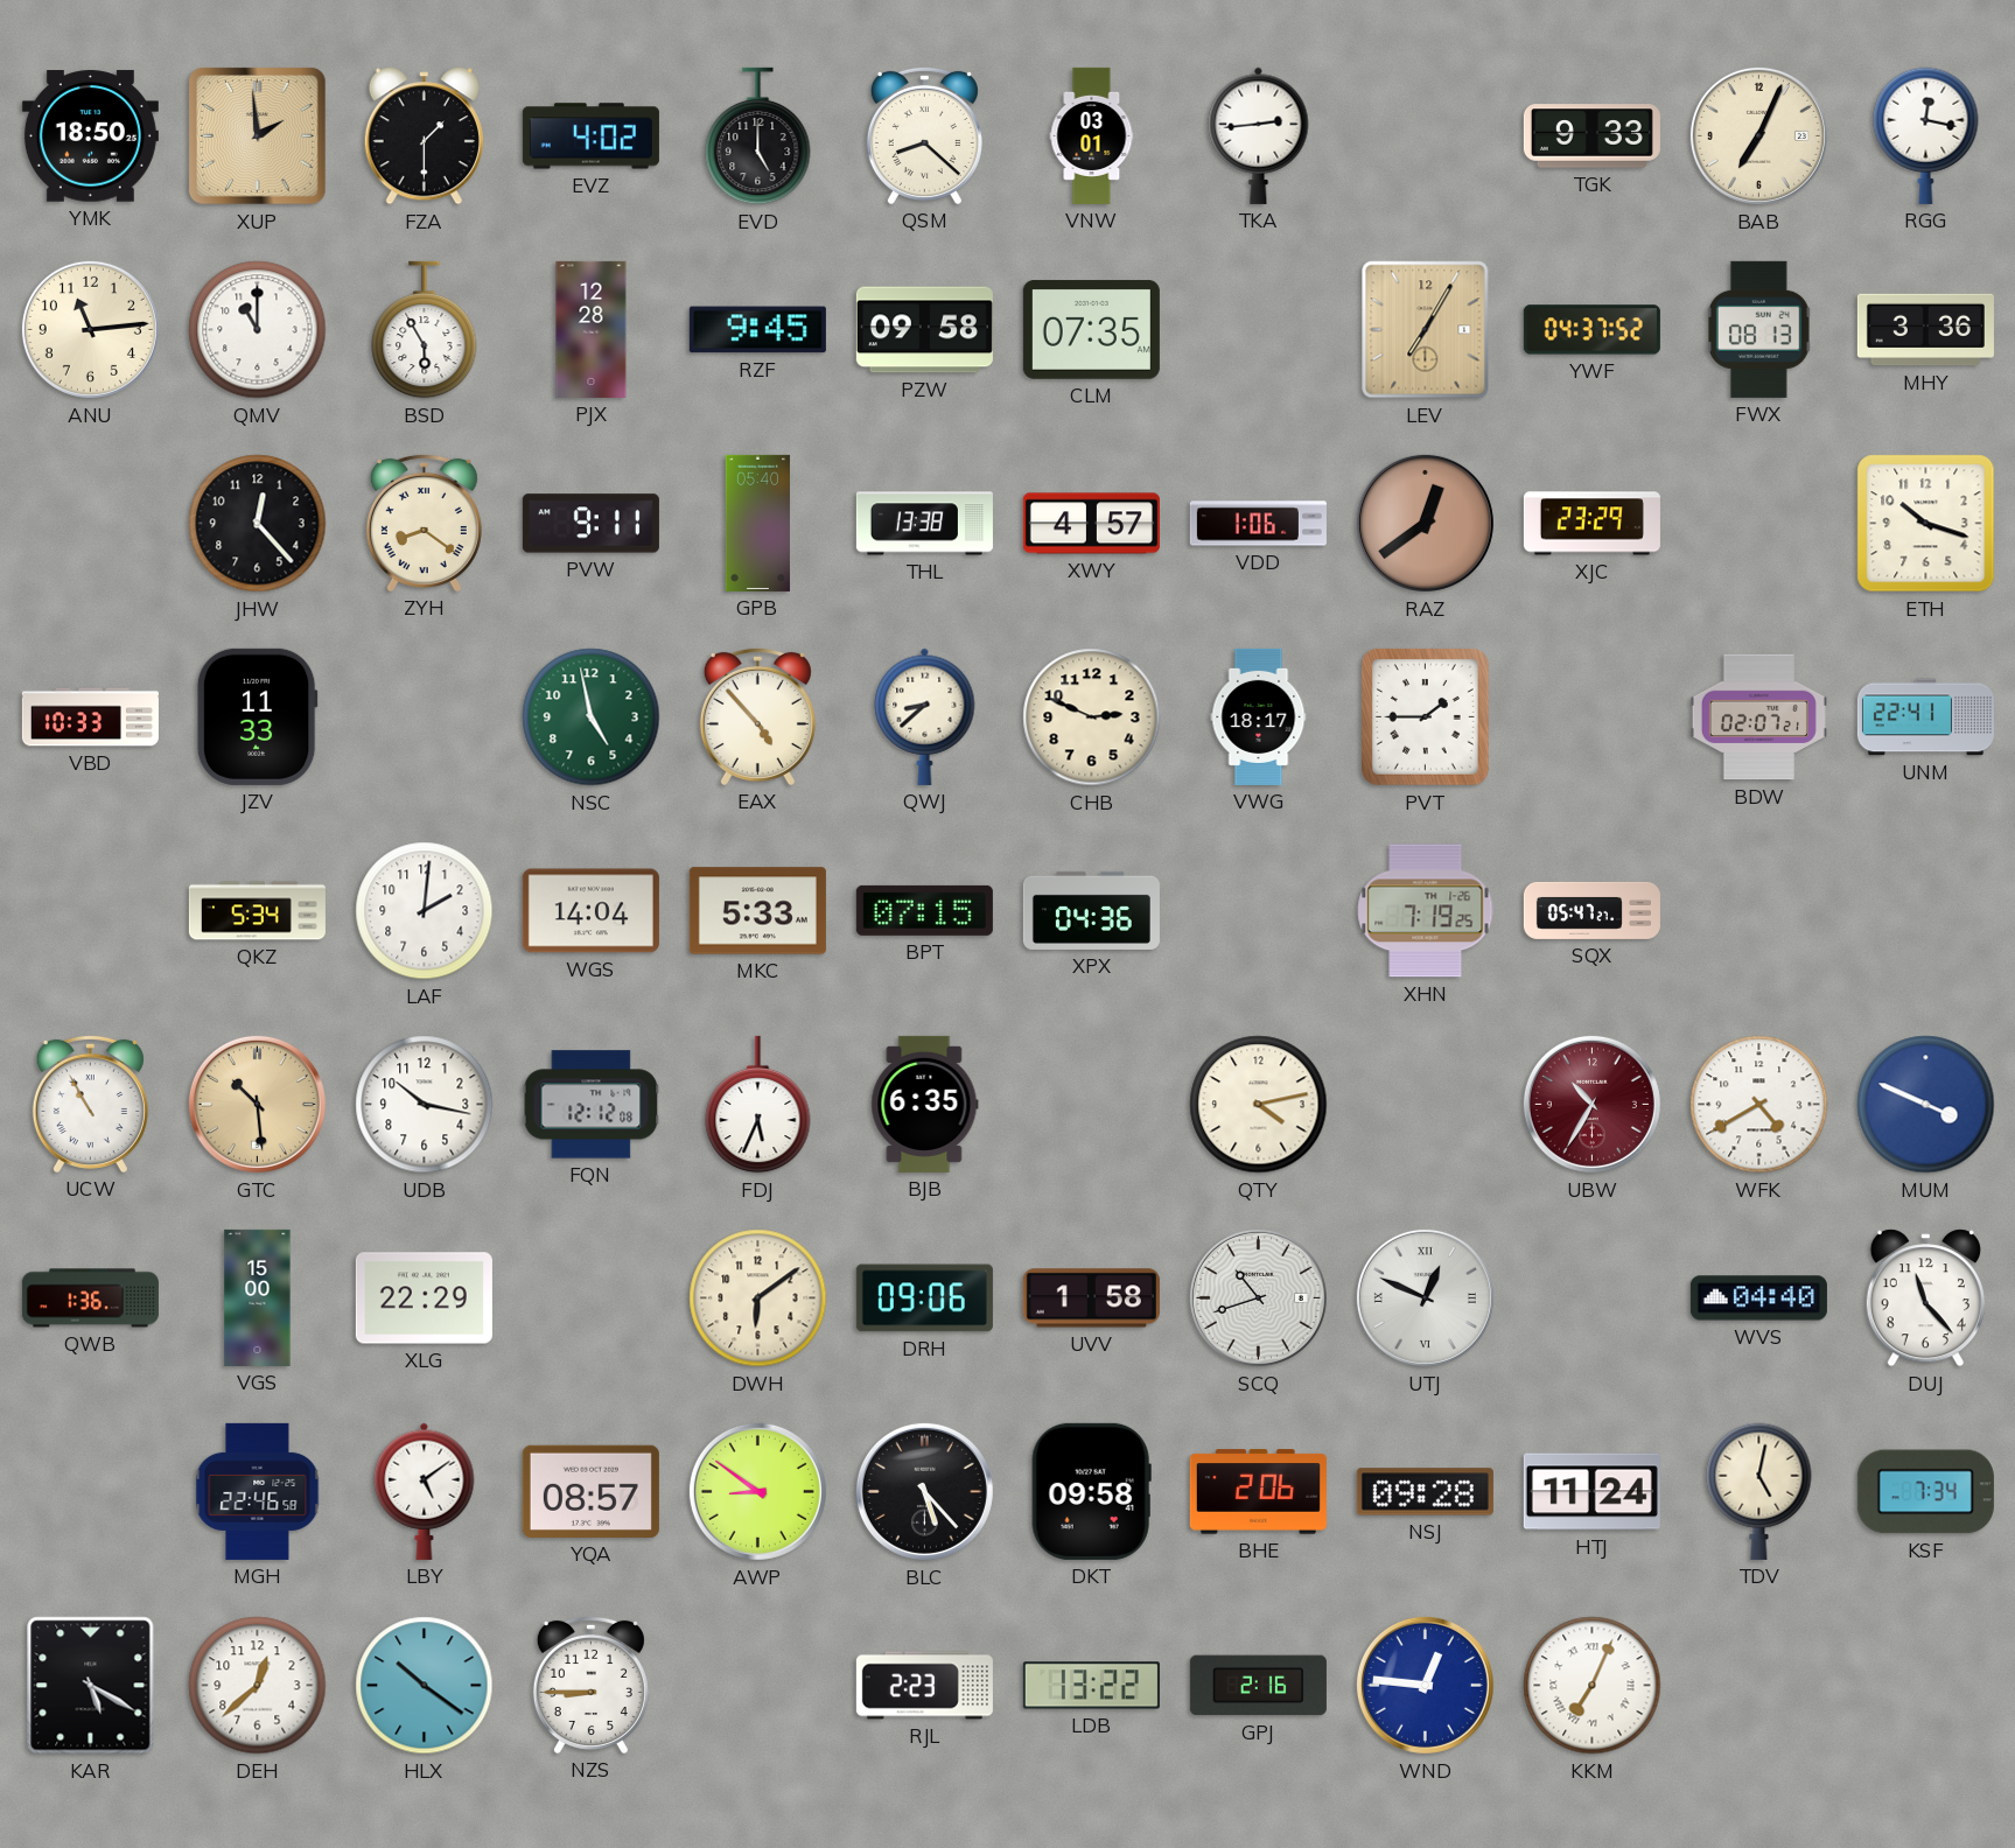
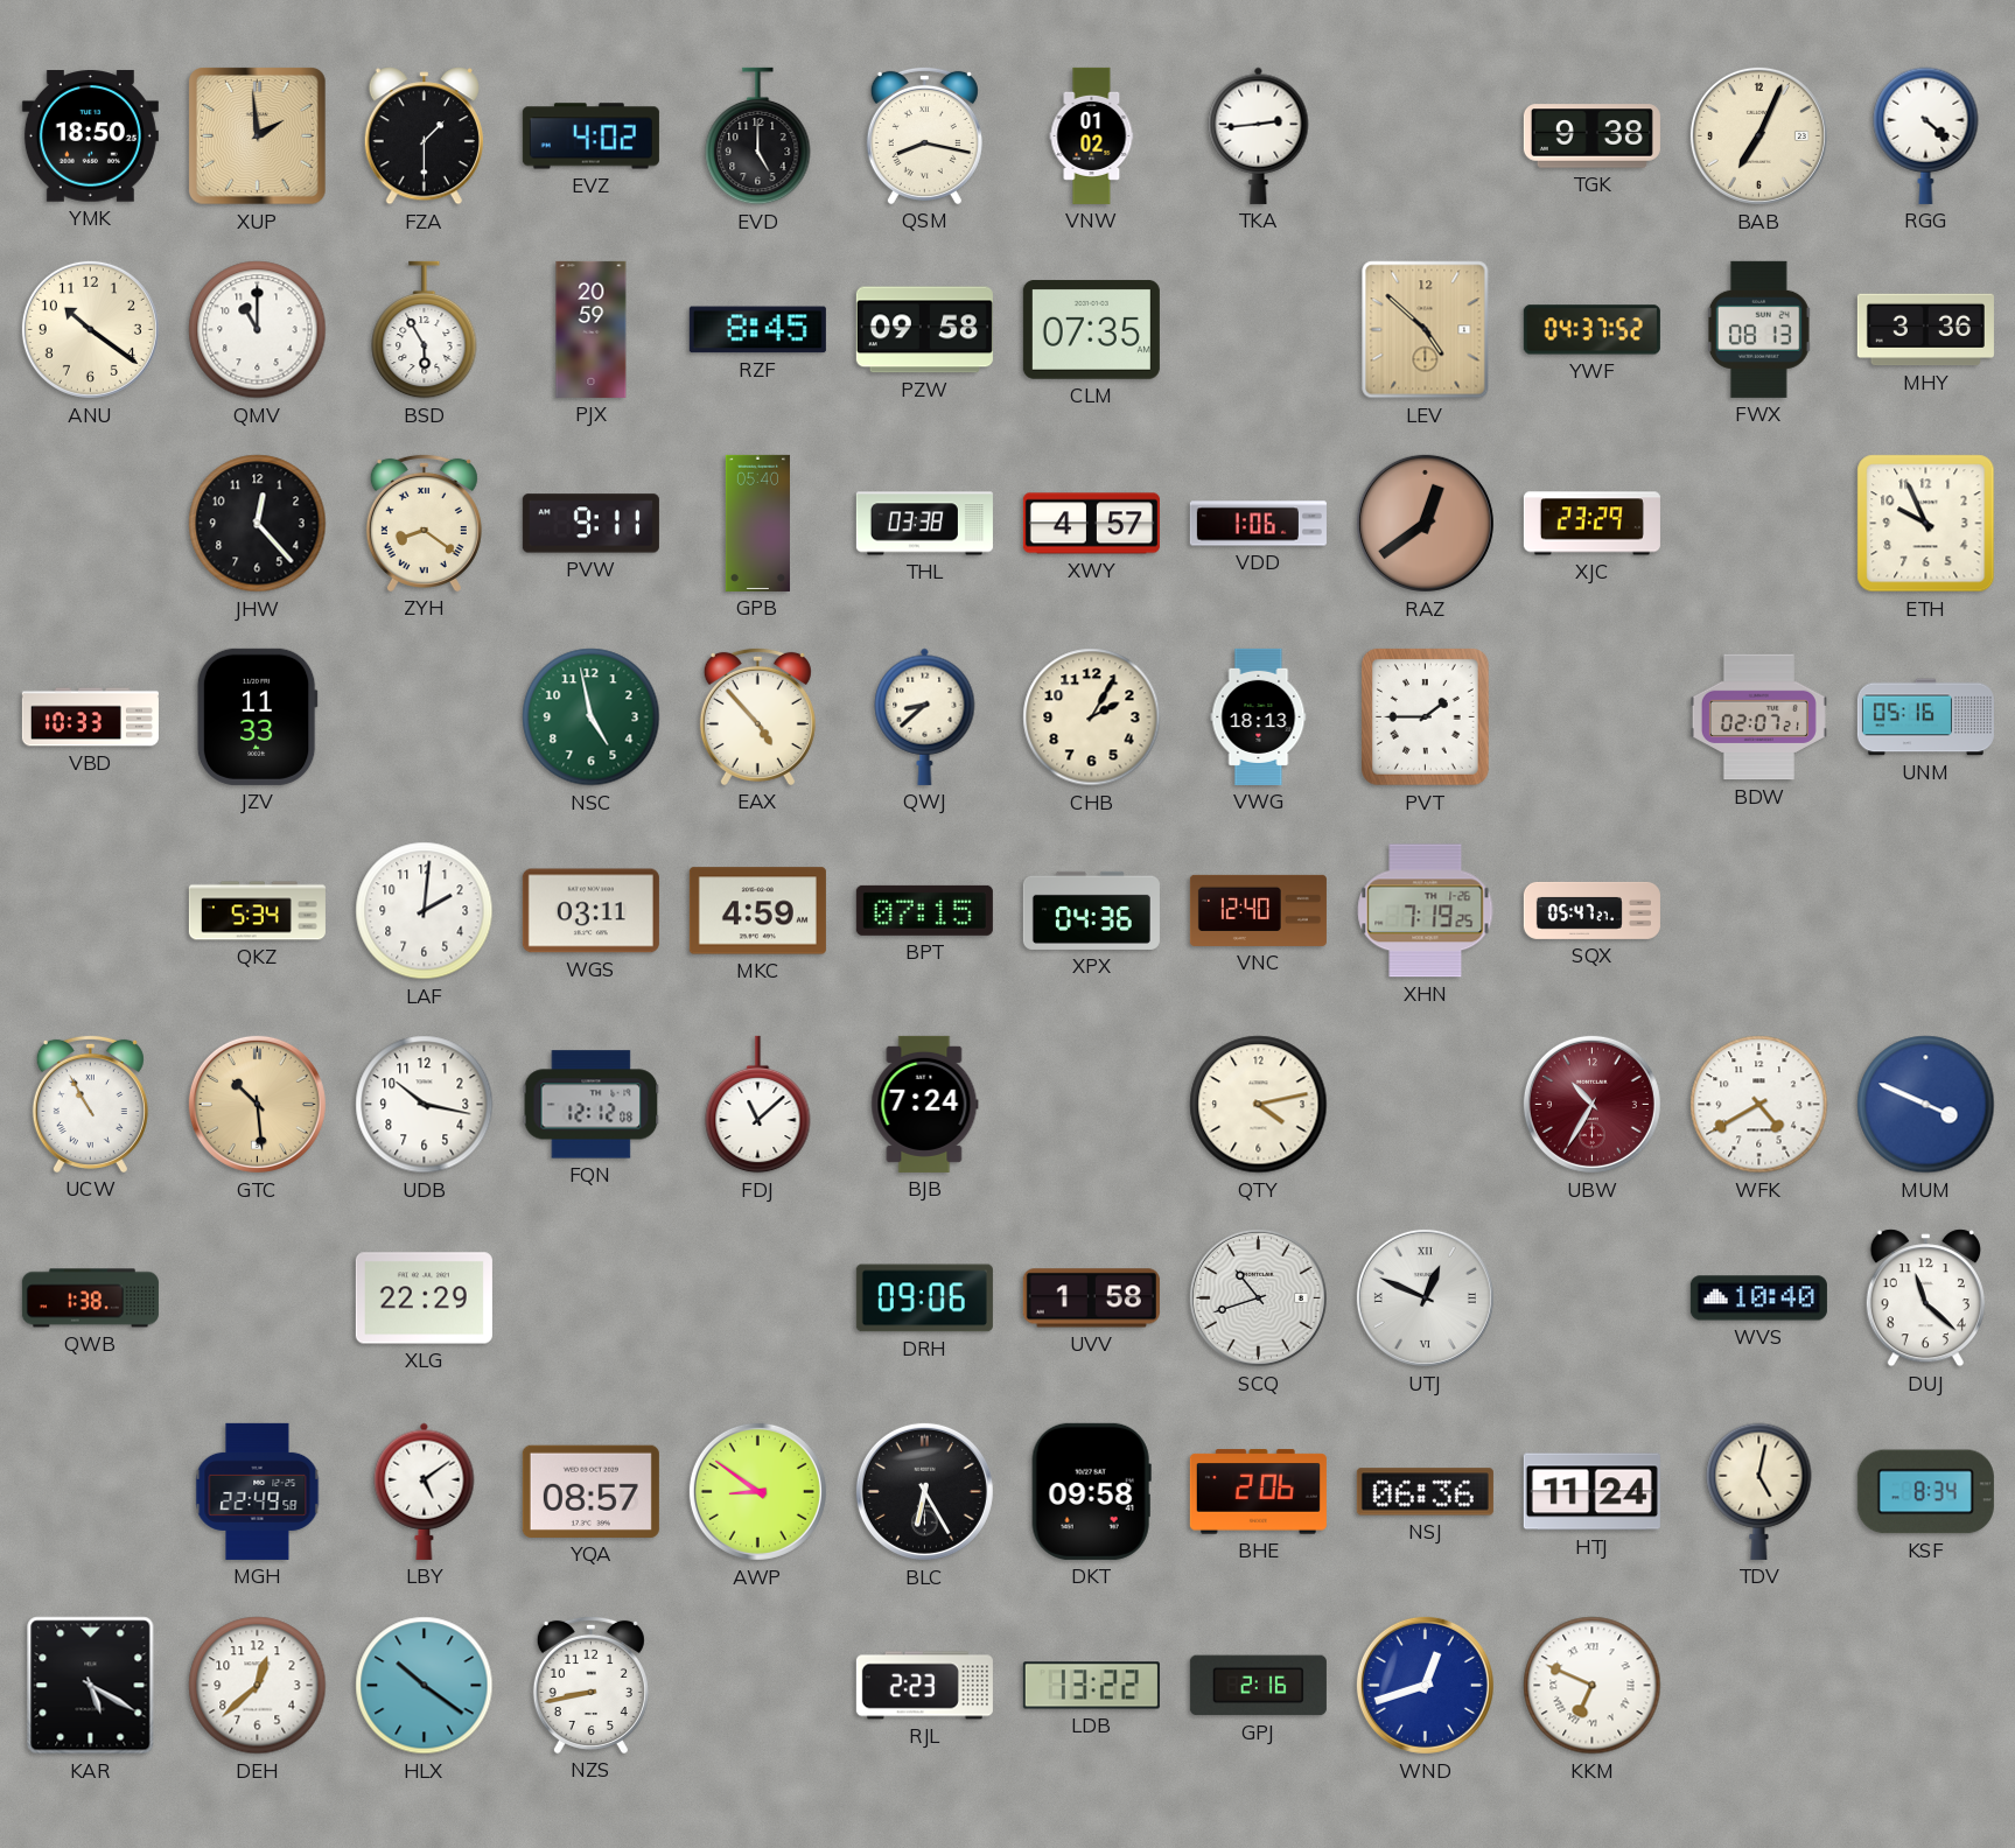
QSM: 8:22 -> 8:17
VNW: 03:01 -> 01:02
TGK: 9:33 -> 9:38
RGG: 12:17 -> 4:22
ANU: 11:14 -> 10:21
PJX: 12:28 -> 20:59
RZF: 9:45 -> 8:45
LEV: 7:05 -> 4:52
THL: 13:38 -> 03:38
ETH: 10:18 -> 9:56
CHB: 2:49 -> 2:05
VWG: 18:17 -> 18:13
UNM: 22:41 -> 05:16
WGS: 14:04 -> 03:11
MKC: 5:33 -> 4:59
VNC: none -> 12:40
FDJ: 5:34 -> 11:08
BJB: 6:35 -> 7:24
QWB: 1:36 -> 1:38
VGS: 15:00 -> none
DWH: 6:09 -> none
WVS: 04:40 -> 10:40
DUJ: 11:23 -> 11:22
MGH: 22:46 -> 22:49
BLC: 5:23 -> 6:25
NSJ: 09:28 -> 06:36
KSF: 7:34 -> 8:34
NZS: 8:45 -> 8:43
WND: 12:46 -> 12:42
KKM: 7:04 -> 6:49
